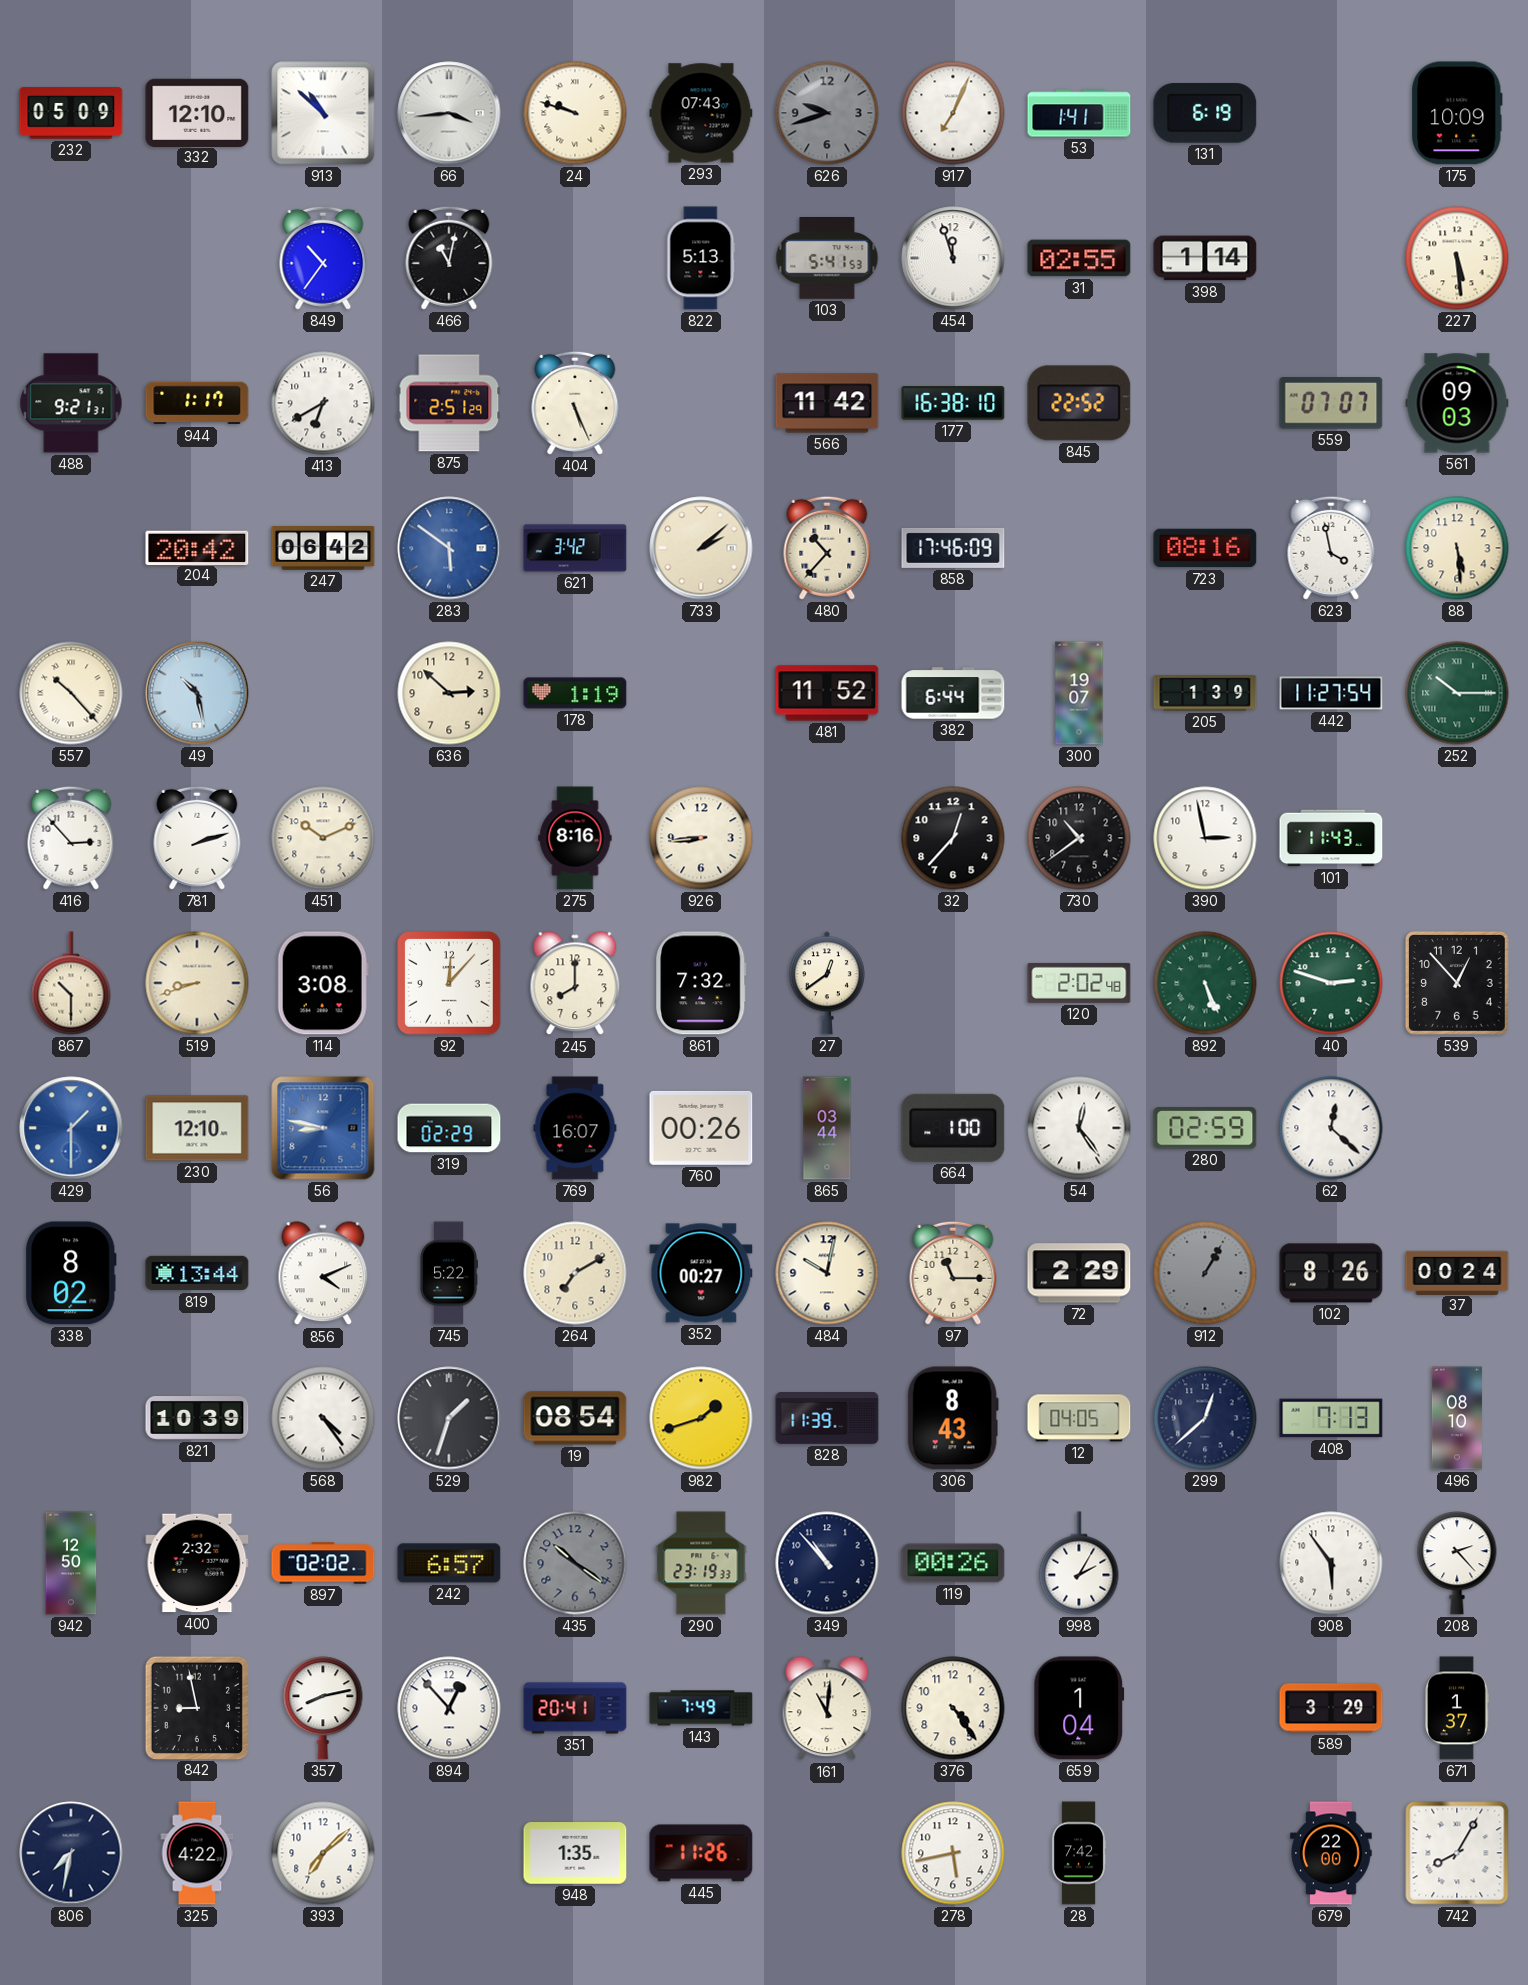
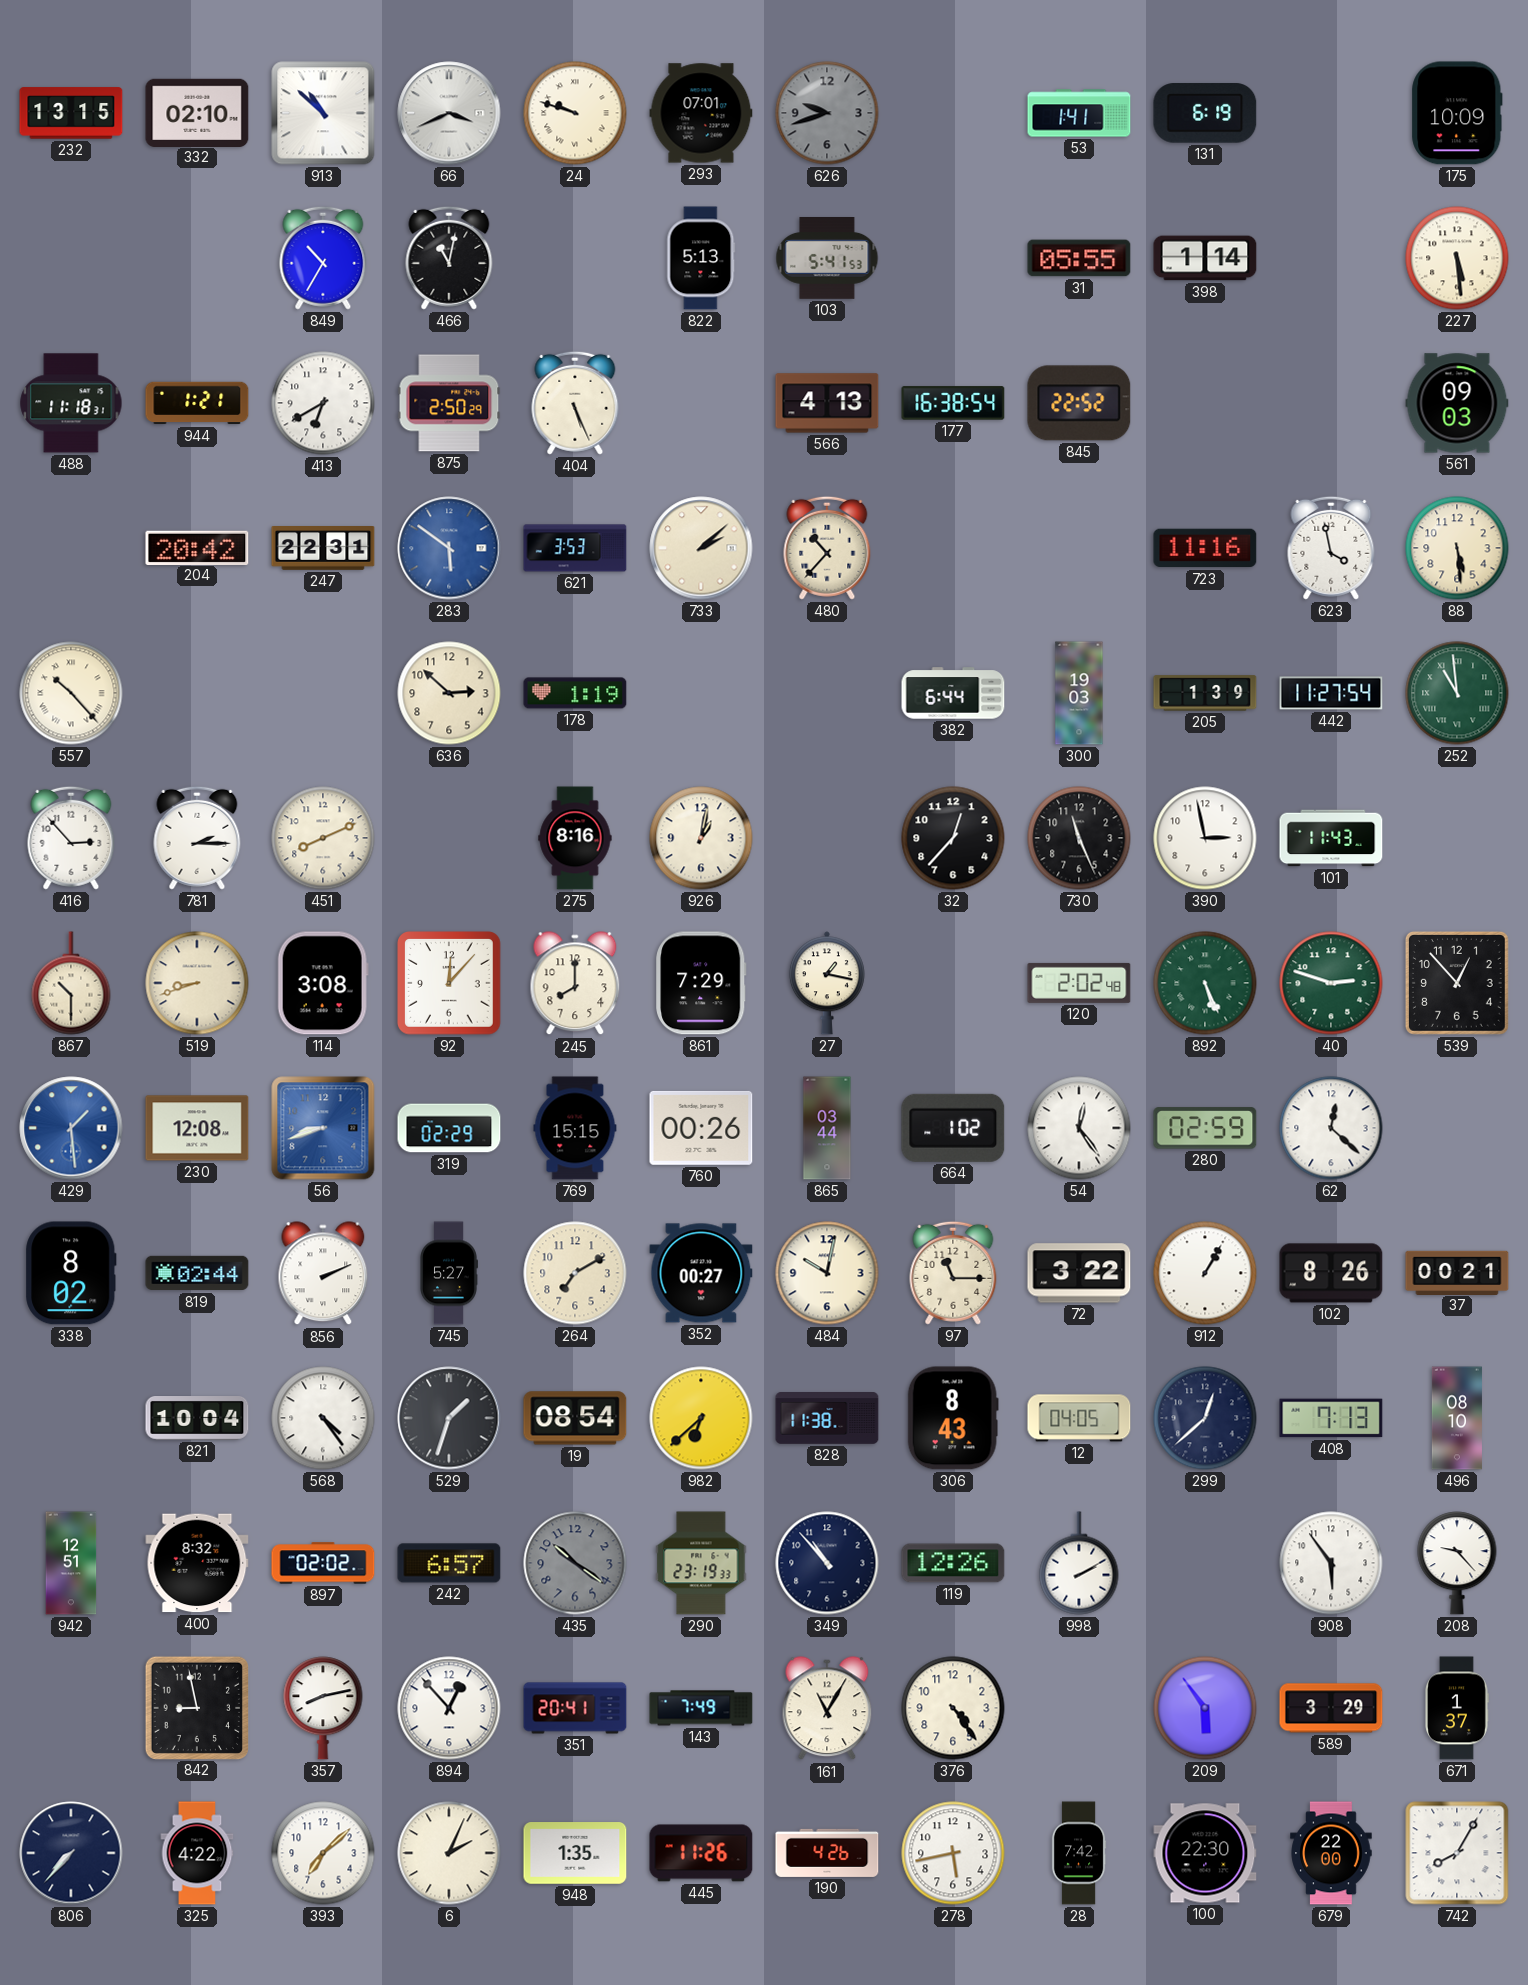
232: 05:09 -> 13:15
332: 12:10 -> 02:10
66: 3:44 -> 3:41
293: 07:43 -> 07:01
917: 7:04 -> none
849: 10:36 -> 10:35
454: 11:57 -> none
31: 02:55 -> 05:55
488: 9:21 -> 11:18
944: 1:17 -> 1:21
875: 2:51 -> 2:50
566: 11:42 -> 4:13
177: 16:38:10 -> 16:38:54
559: 07:07 -> none
247: 06:42 -> 22:31
621: 3:42 -> 3:53
858: 17:46 -> none
723: 08:16 -> 11:16
49: 10:28 -> none
481: 11:52 -> none
300: 19:07 -> 19:03
252: 10:15 -> 10:59
781: 2:12 -> 2:15
451: 10:11 -> 8:11
926: 8:44 -> 1:02
730: 10:39 -> 11:26
861: 7:32 -> 7:29
27: 12:39 -> 1:17
429: 1:30 -> 1:29
230: 12:10 -> 12:08
56: 8:47 -> 8:42
769: 16:07 -> 15:15
664: 1:00 -> 1:02
819: 13:44 -> 02:44
856: 4:11 -> 2:11
745: 5:22 -> 5:27
72: 2:29 -> 3:22
912 dial: grey -> white
37: 00:24 -> 00:21
821: 10:39 -> 10:04
982: 1:42 -> 6:38
828: 11:39 -> 11:38
942: 12:50 -> 12:51
400: 2:32 -> 8:32
119: 00:26 -> 12:26
998: 2:05 -> 2:10
208: 2:23 -> 9:23
161: 11:01 -> 11:05
659: 1:04 -> none
209: none -> 5:54
806: 7:32 -> 7:37
6: none -> 2:04
190: none -> 4:26
100: none -> 22:30
